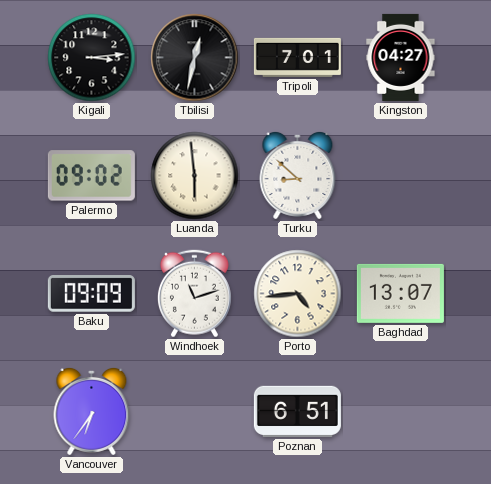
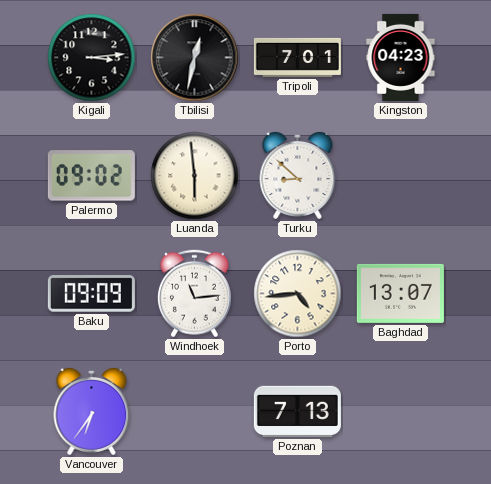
Kingston: 04:27 -> 04:23
Windhoek: 11:12 -> 11:14
Poznan: 6:51 -> 7:13
